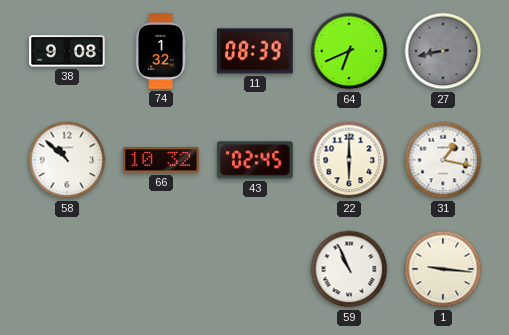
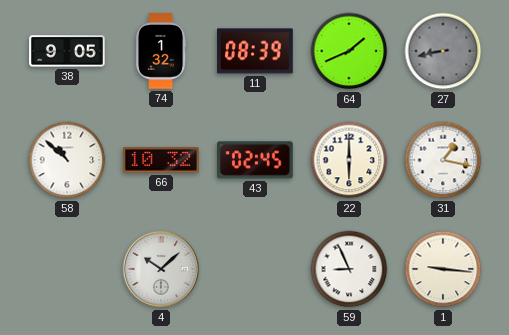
38: 9:08 -> 9:05
64: 6:41 -> 1:41
4: none -> 10:08
59: 10:56 -> 8:56
